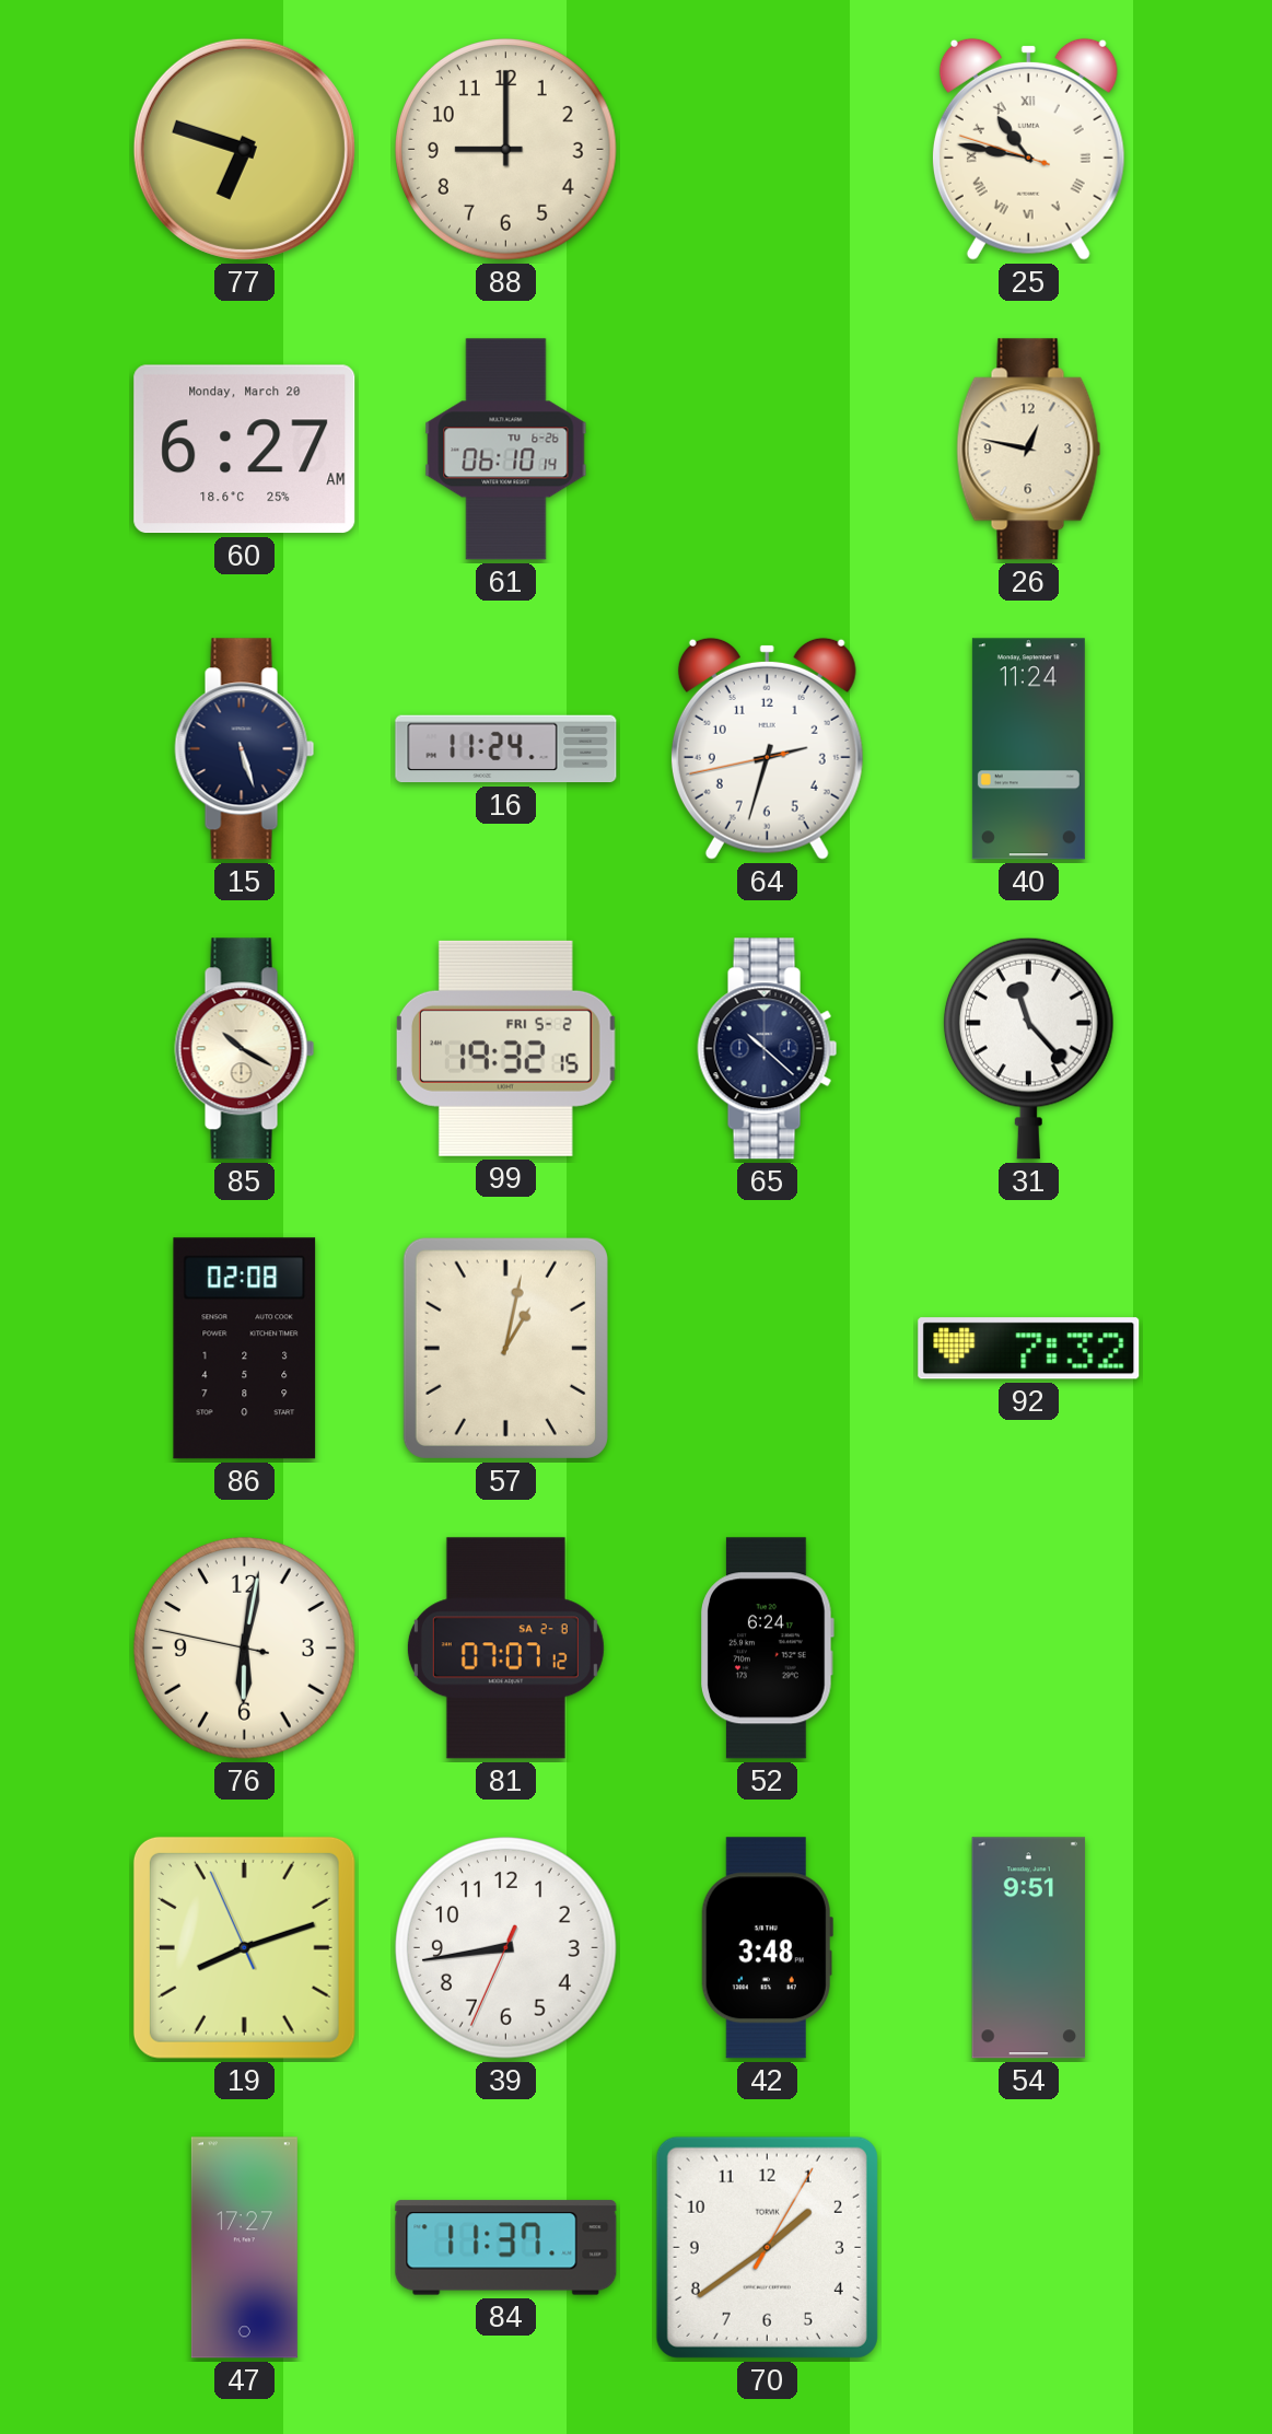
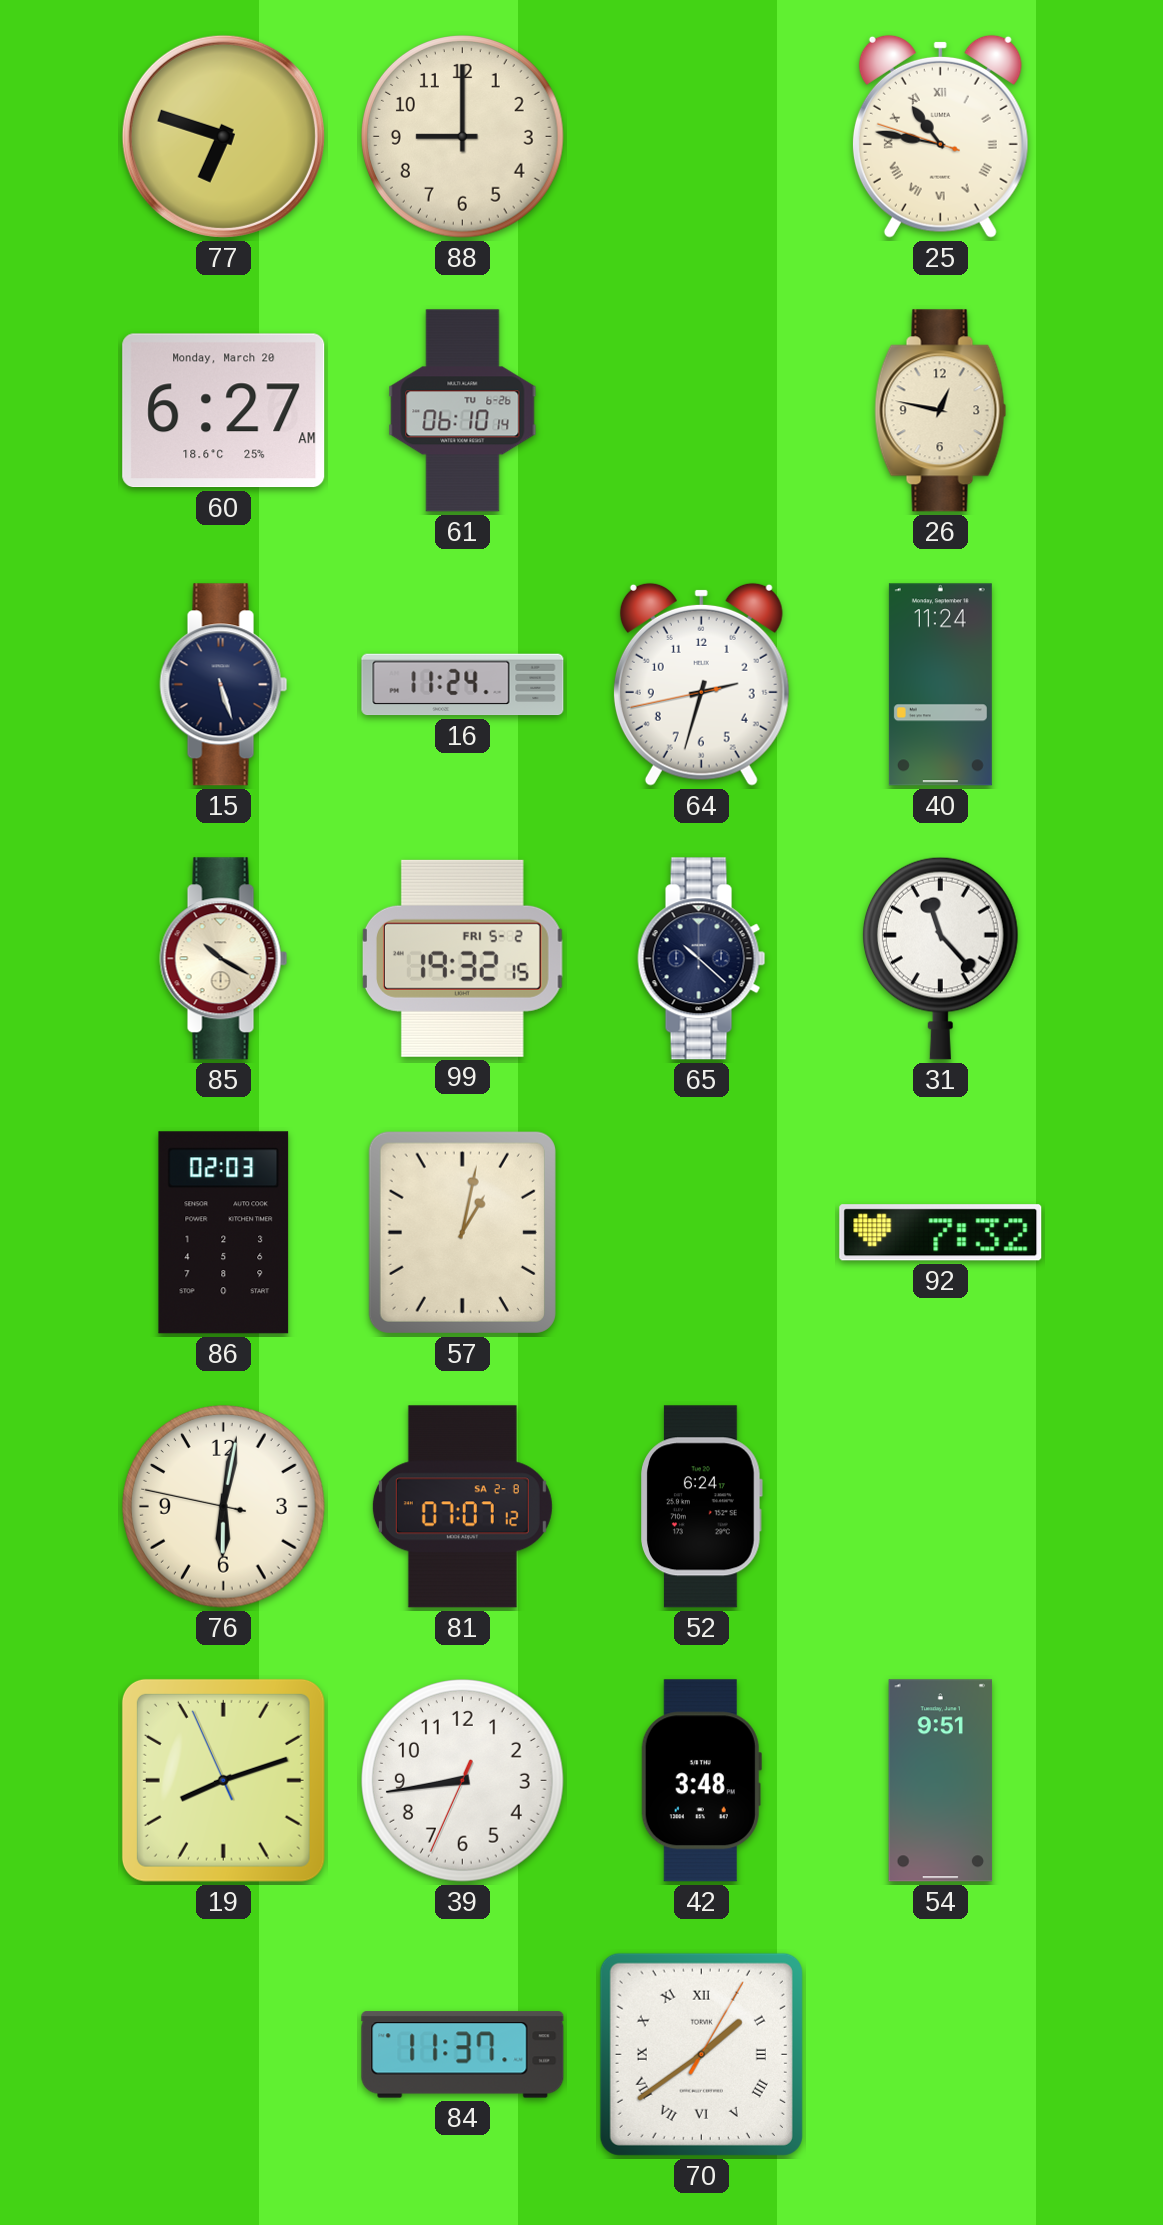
86: 02:08 -> 02:03
47: 17:27 -> none
70 numerals: Arabic -> Roman
